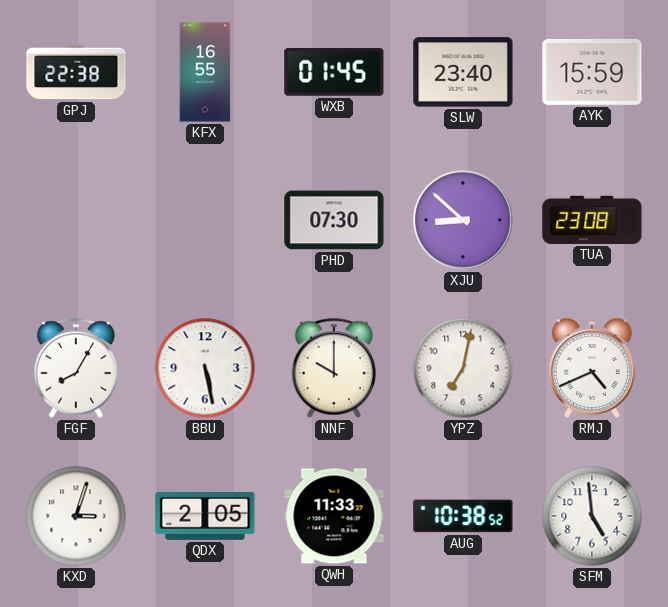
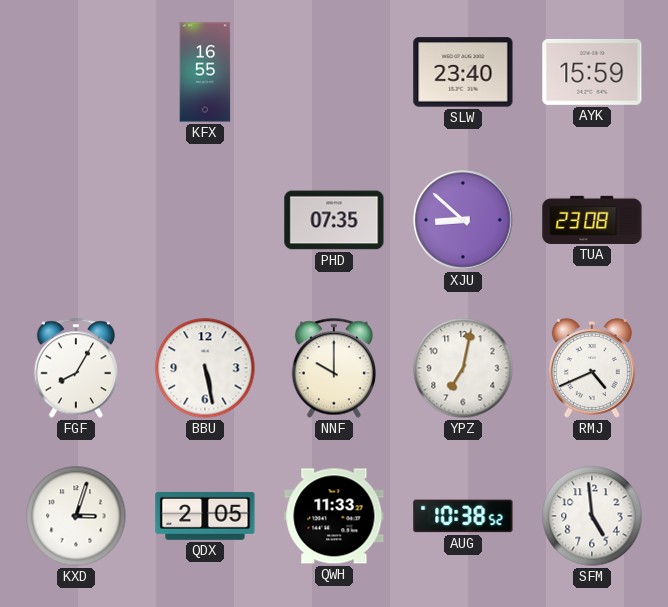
GPJ: 22:38 -> none
WXB: 01:45 -> none
PHD: 07:30 -> 07:35
